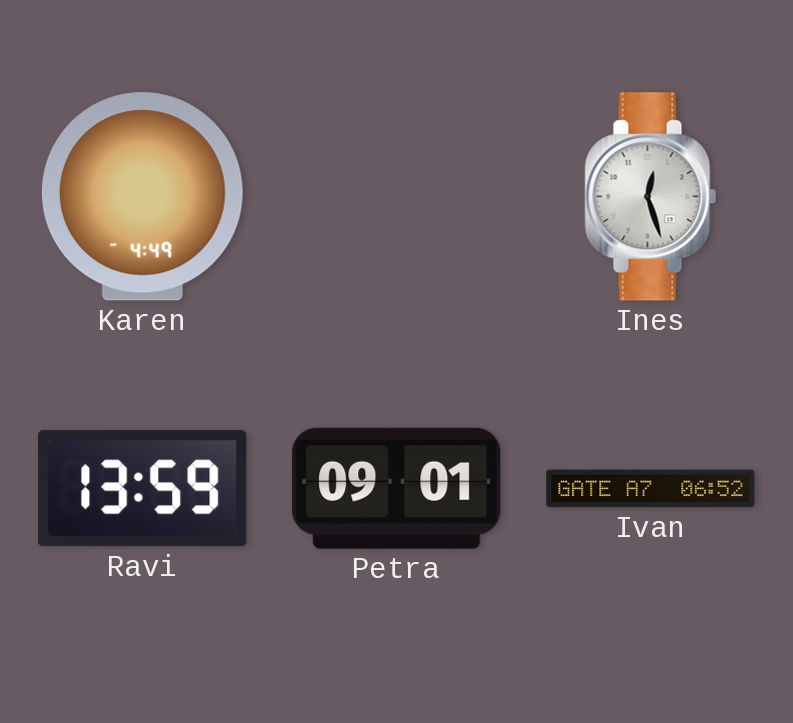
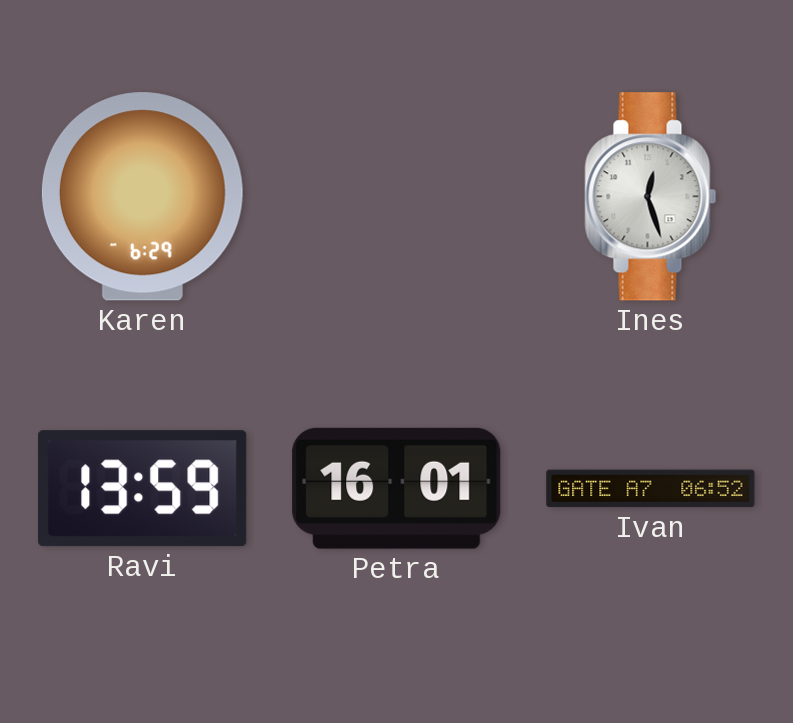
Karen: 4:49 -> 6:29
Petra: 09:01 -> 16:01
